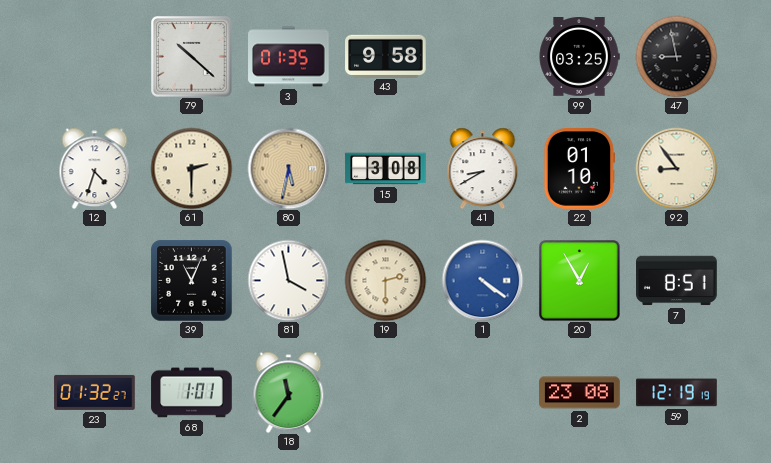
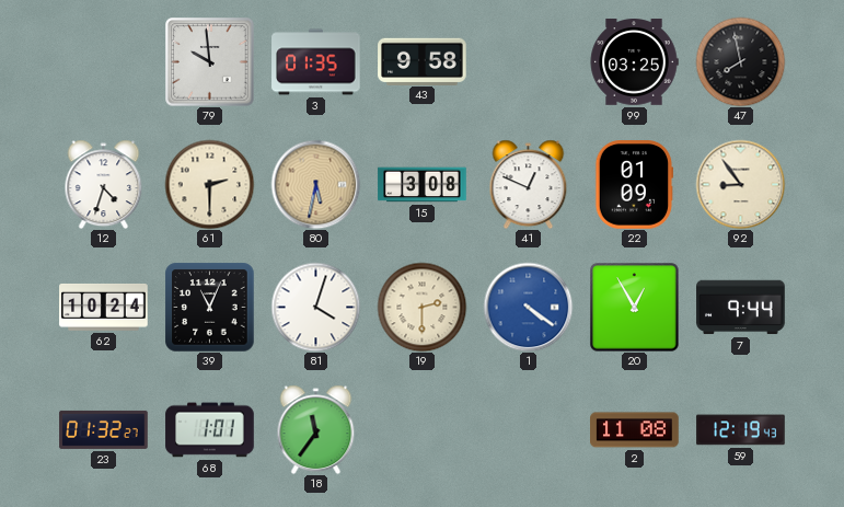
79: 10:22 -> 9:59
47: 8:58 -> 7:58
41: 8:40 -> 12:49
22: 01:10 -> 01:09
62: none -> 10:24
81: 3:58 -> 4:03
7: 8:51 -> 9:44
2: 23:08 -> 11:08
59: 12:19:19 -> 12:19:43
